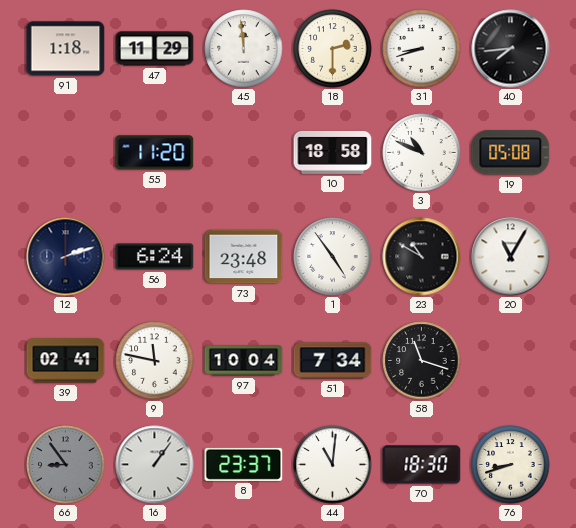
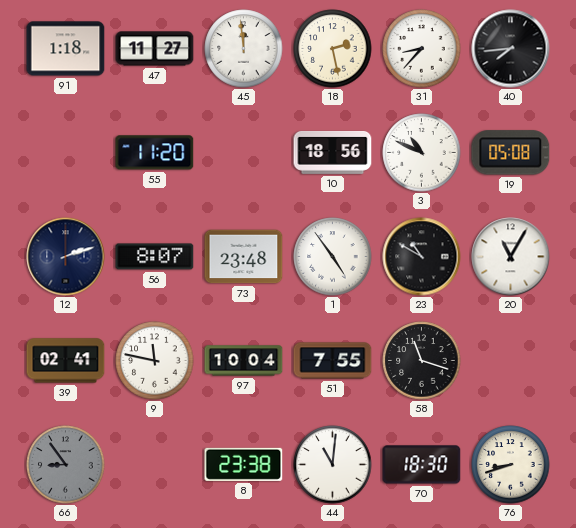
47: 11:29 -> 11:27
18: 2:30 -> 2:28
31: 8:42 -> 8:37
10: 18:58 -> 18:56
56: 6:24 -> 8:07
51: 7:34 -> 7:55
16: 1:06 -> none
8: 23:37 -> 23:38
